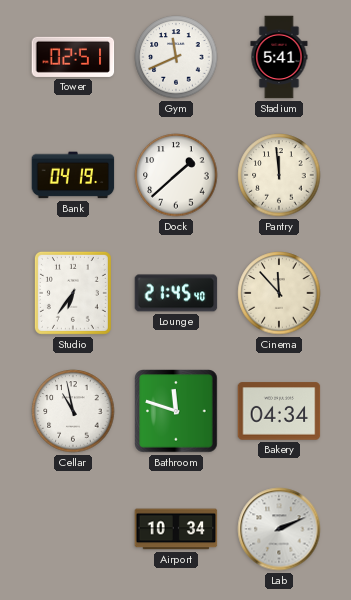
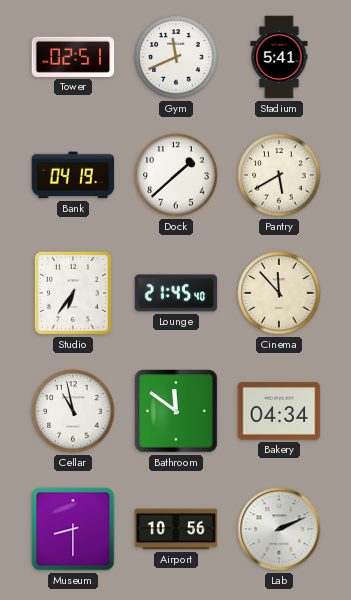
Pantry: 11:59 -> 5:40
Bathroom: 11:48 -> 11:51
Museum: none -> 8:30
Airport: 10:34 -> 10:56
